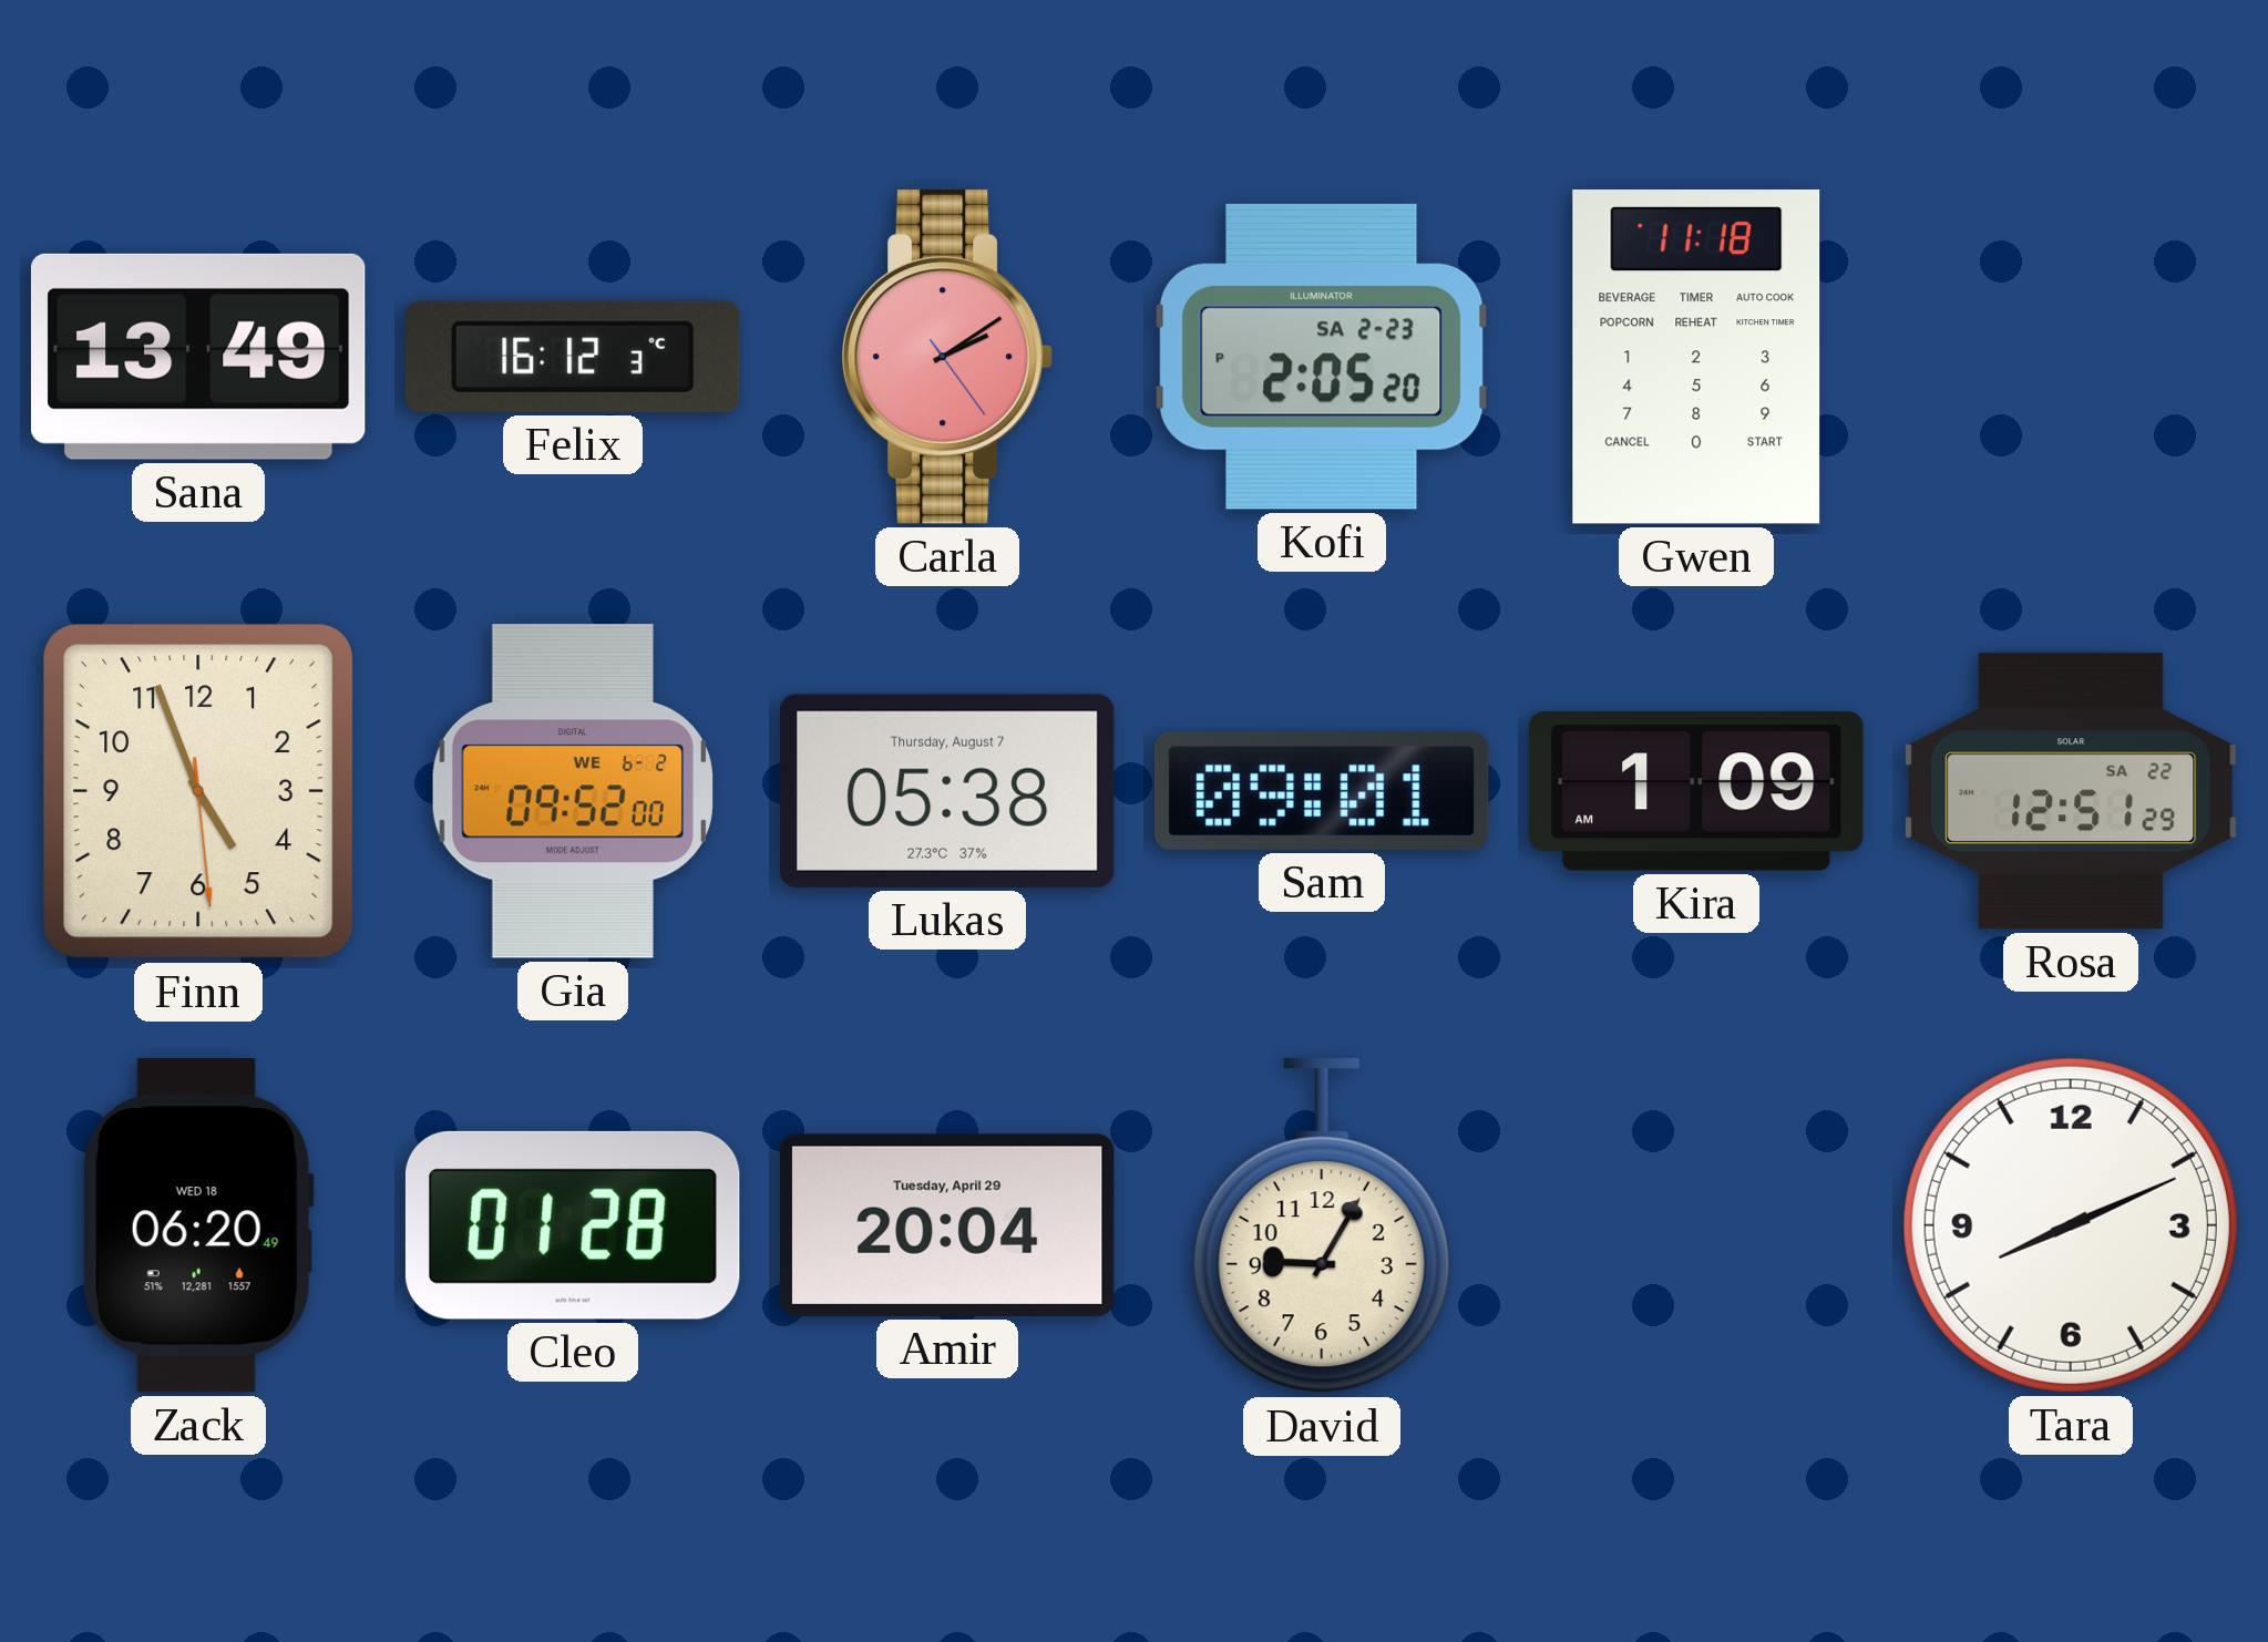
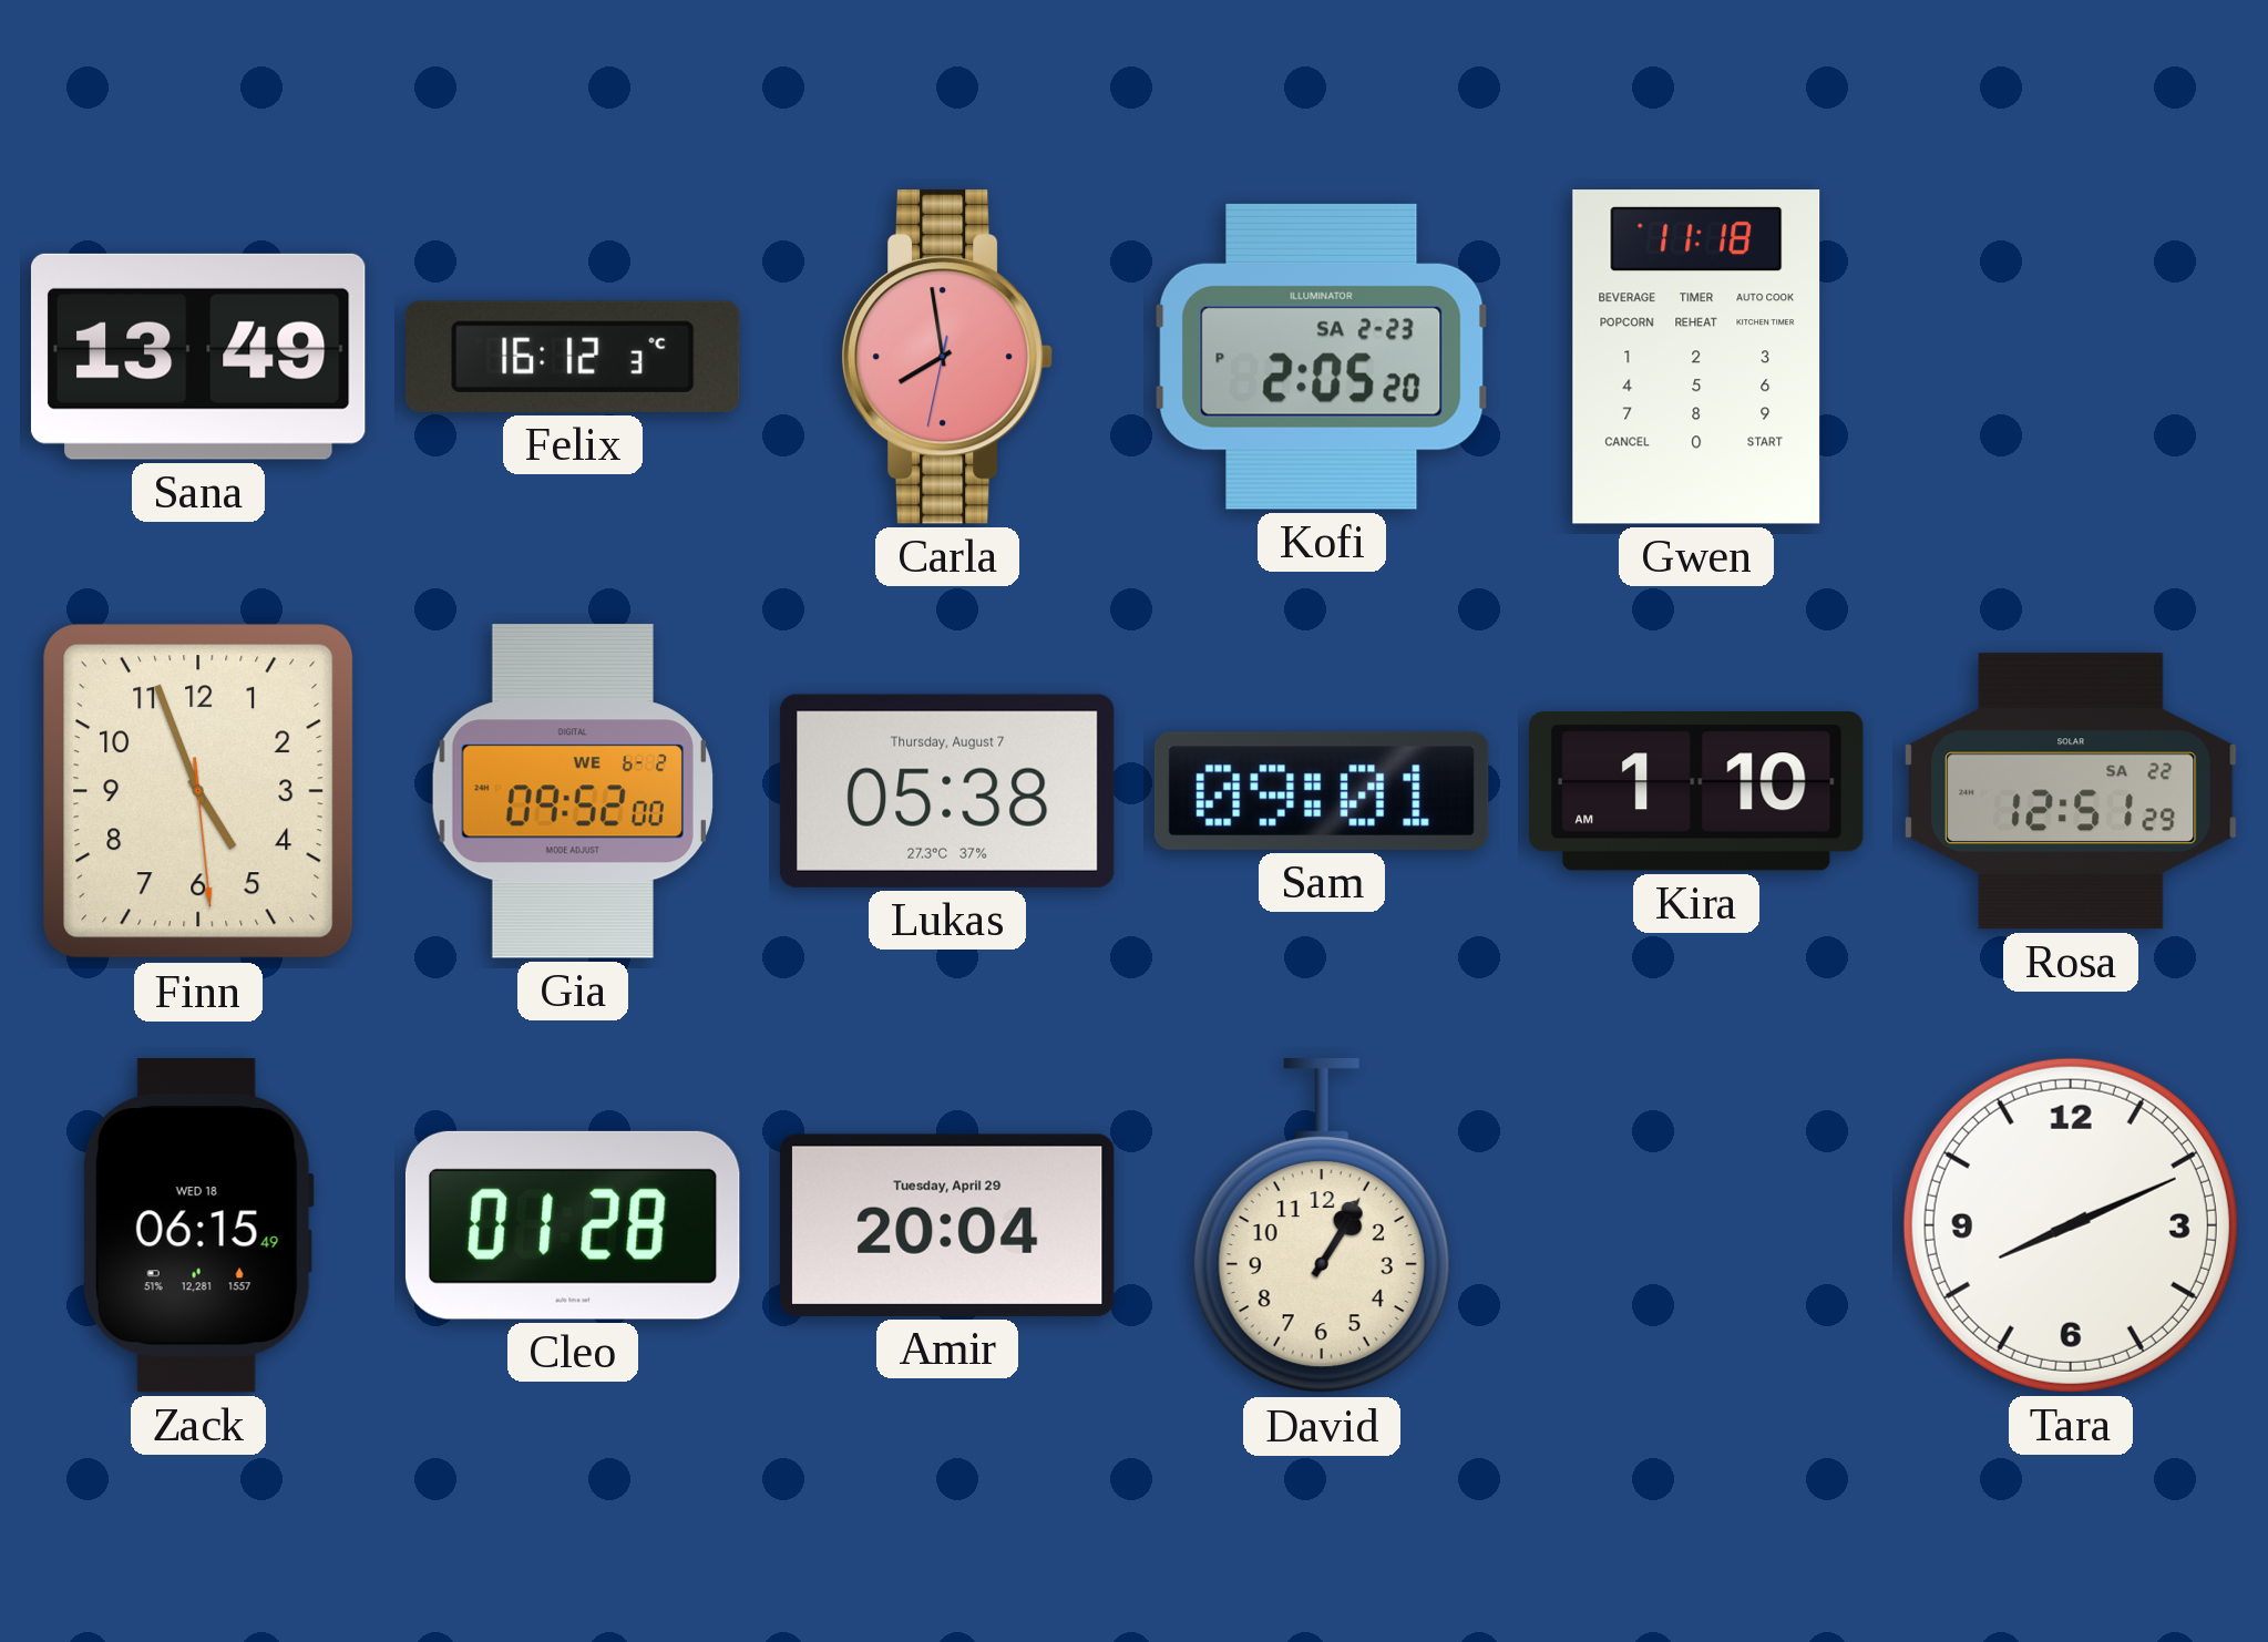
Carla: 2:09 -> 7:58
Kira: 1:09 -> 1:10
Zack: 06:20 -> 06:15
David: 9:05 -> 1:05
